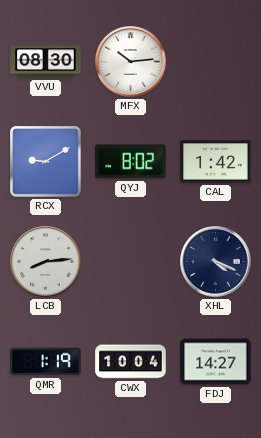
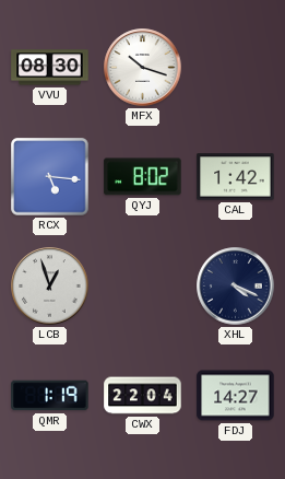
MFX: 10:14 -> 10:18
RCX: 9:10 -> 5:16
LCB: 8:14 -> 12:57
CWX: 10:04 -> 22:04
